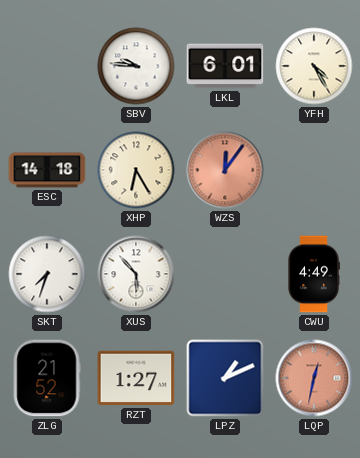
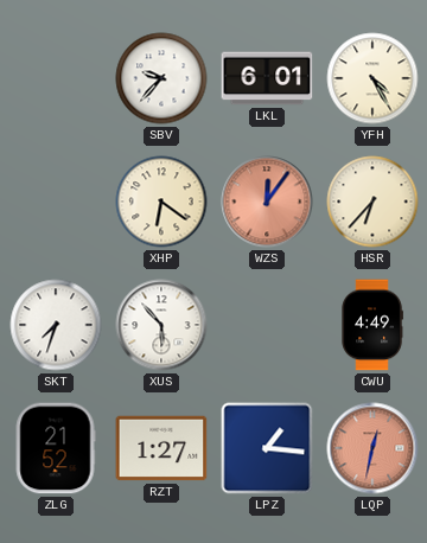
SBV: 9:46 -> 9:37
ESC: 14:18 -> none
XHP: 6:25 -> 6:21
HSR: none -> 6:37
LPZ: 1:11 -> 1:16
